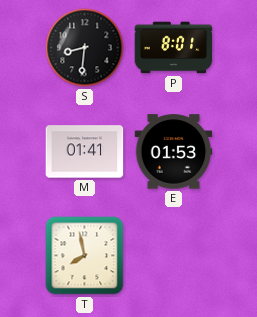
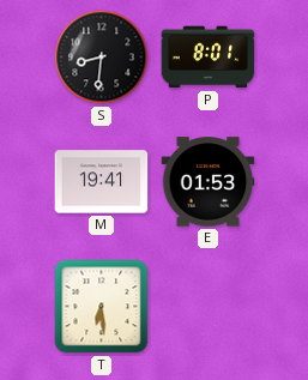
M: 01:41 -> 19:41
T: 7:58 -> 6:29
